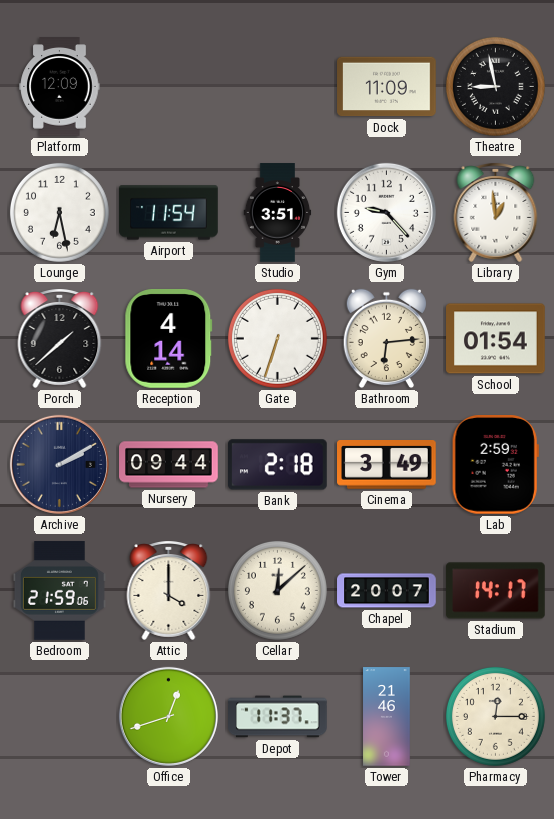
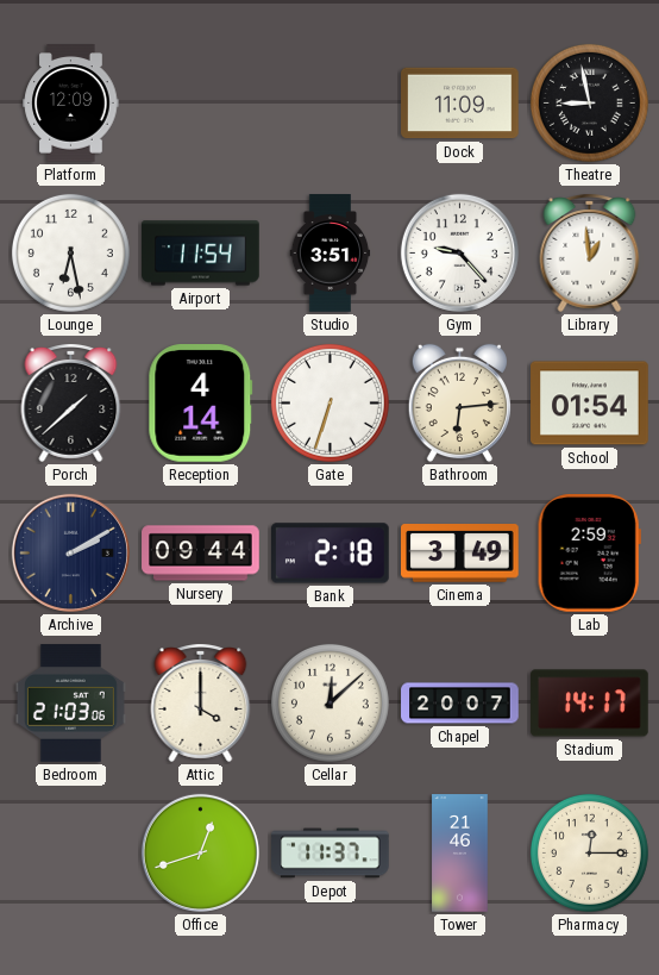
Bedroom: 21:59 -> 21:03
